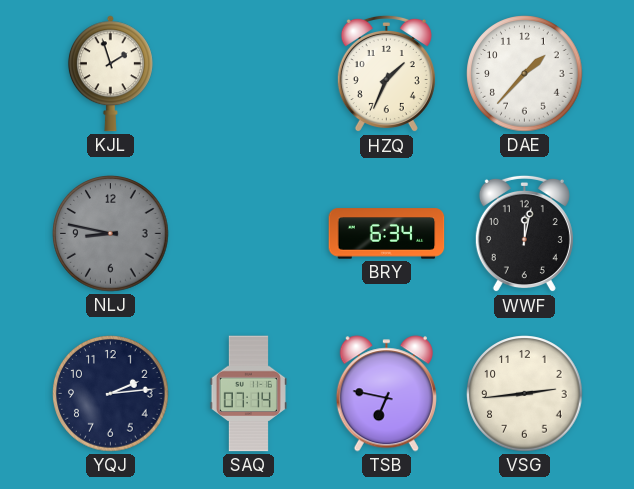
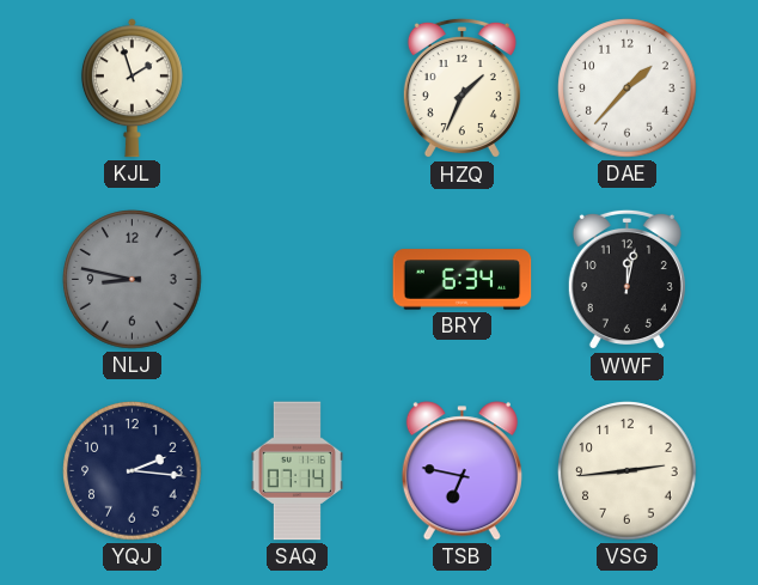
YQJ: 2:14 -> 2:16
